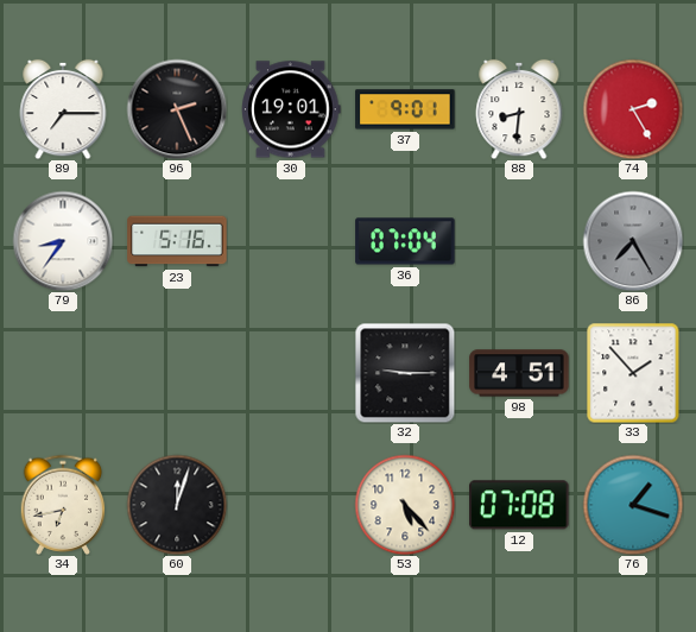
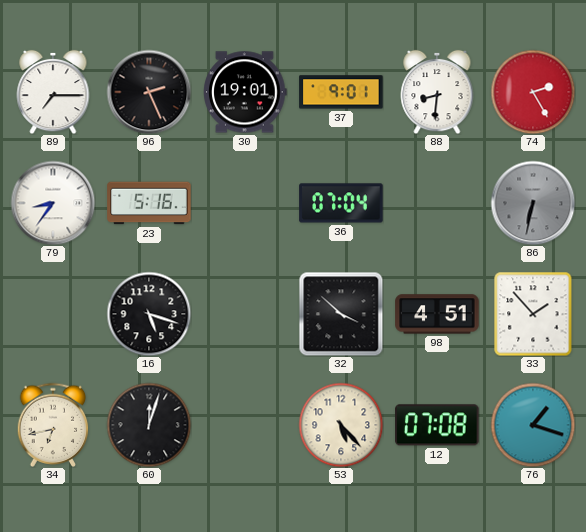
86: 7:25 -> 6:32
16: none -> 5:18
32: 9:15 -> 3:52
